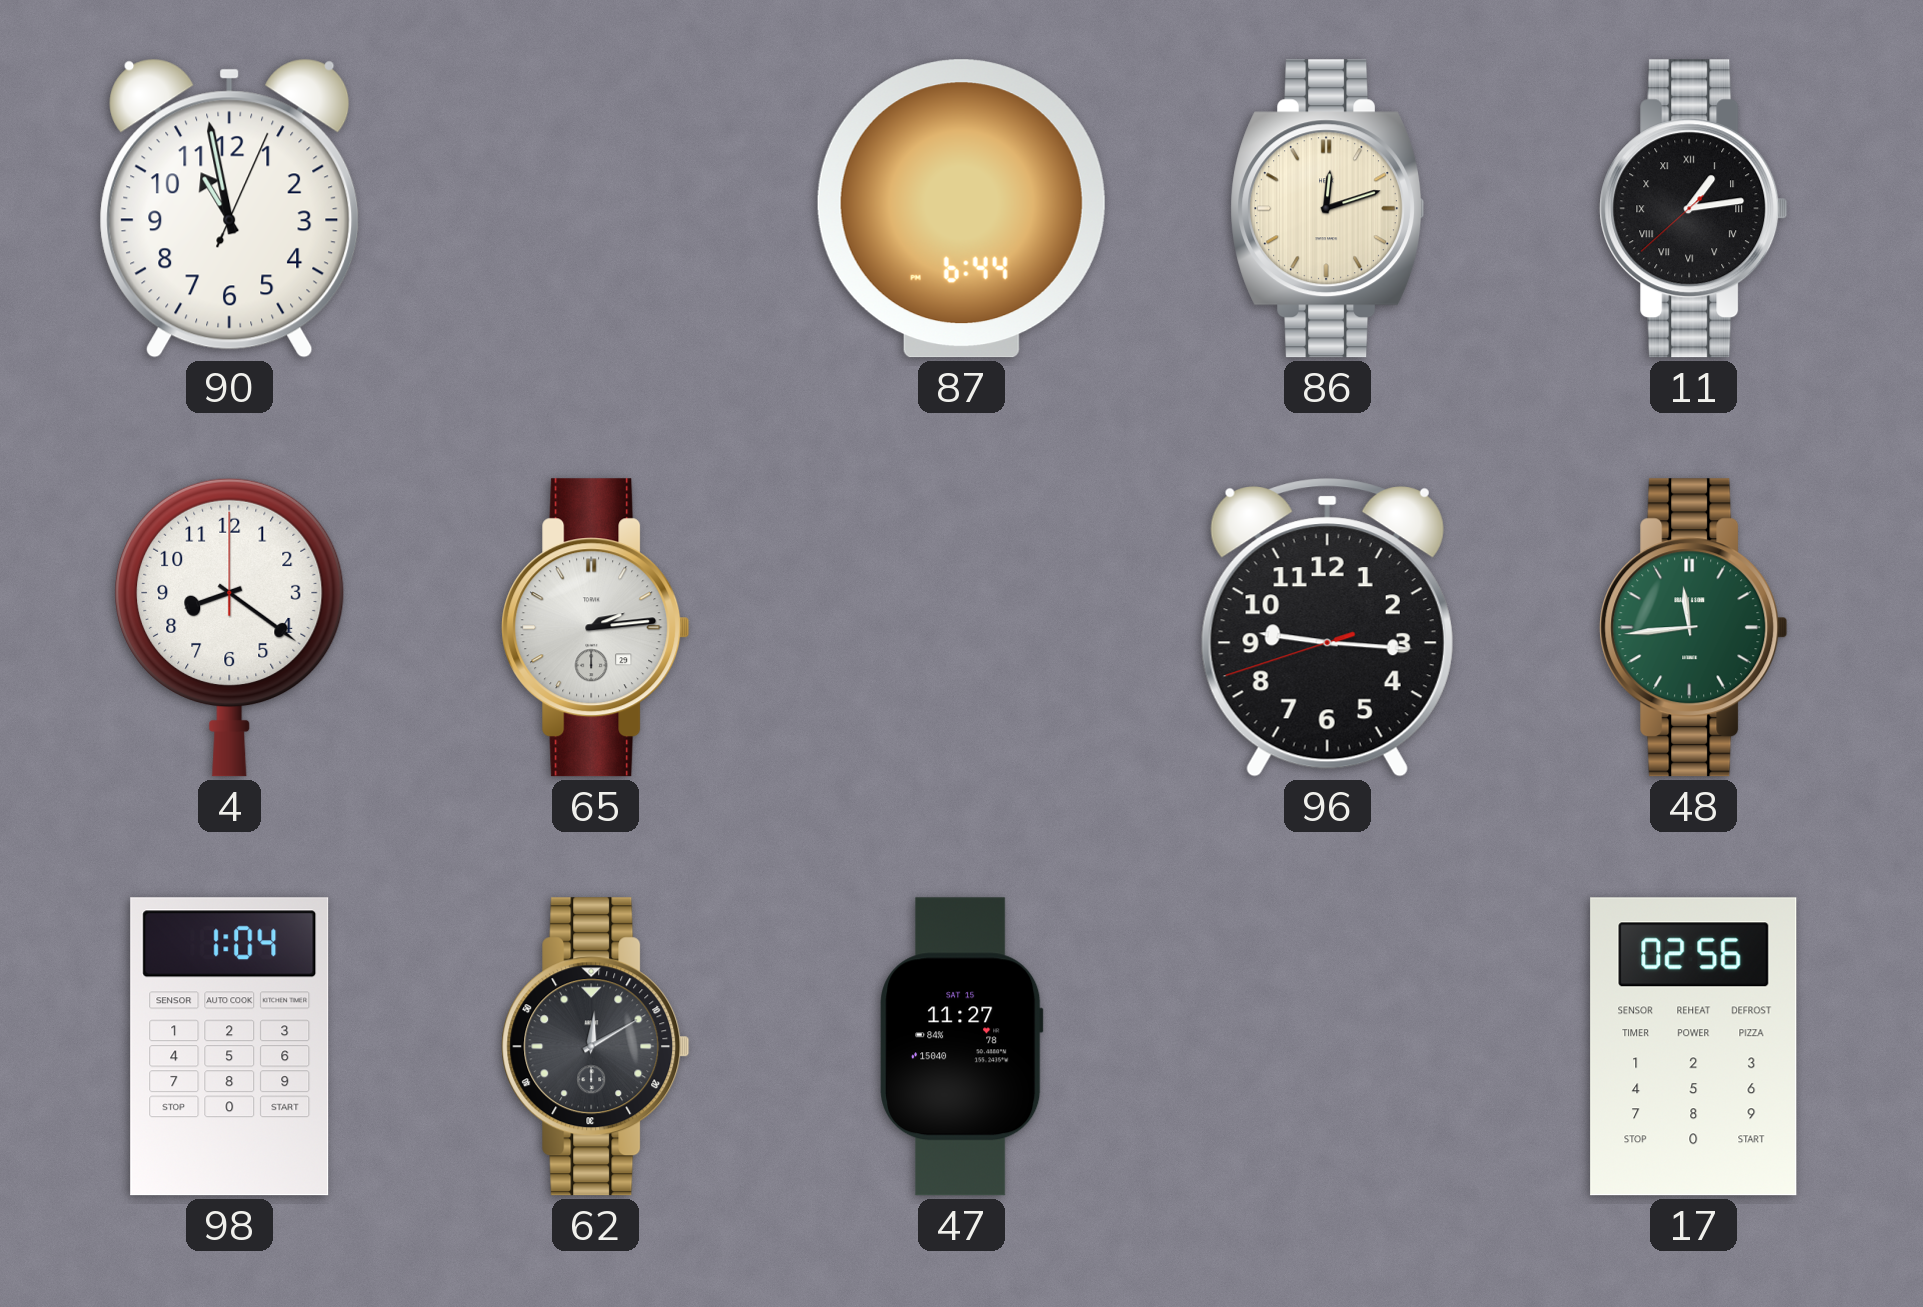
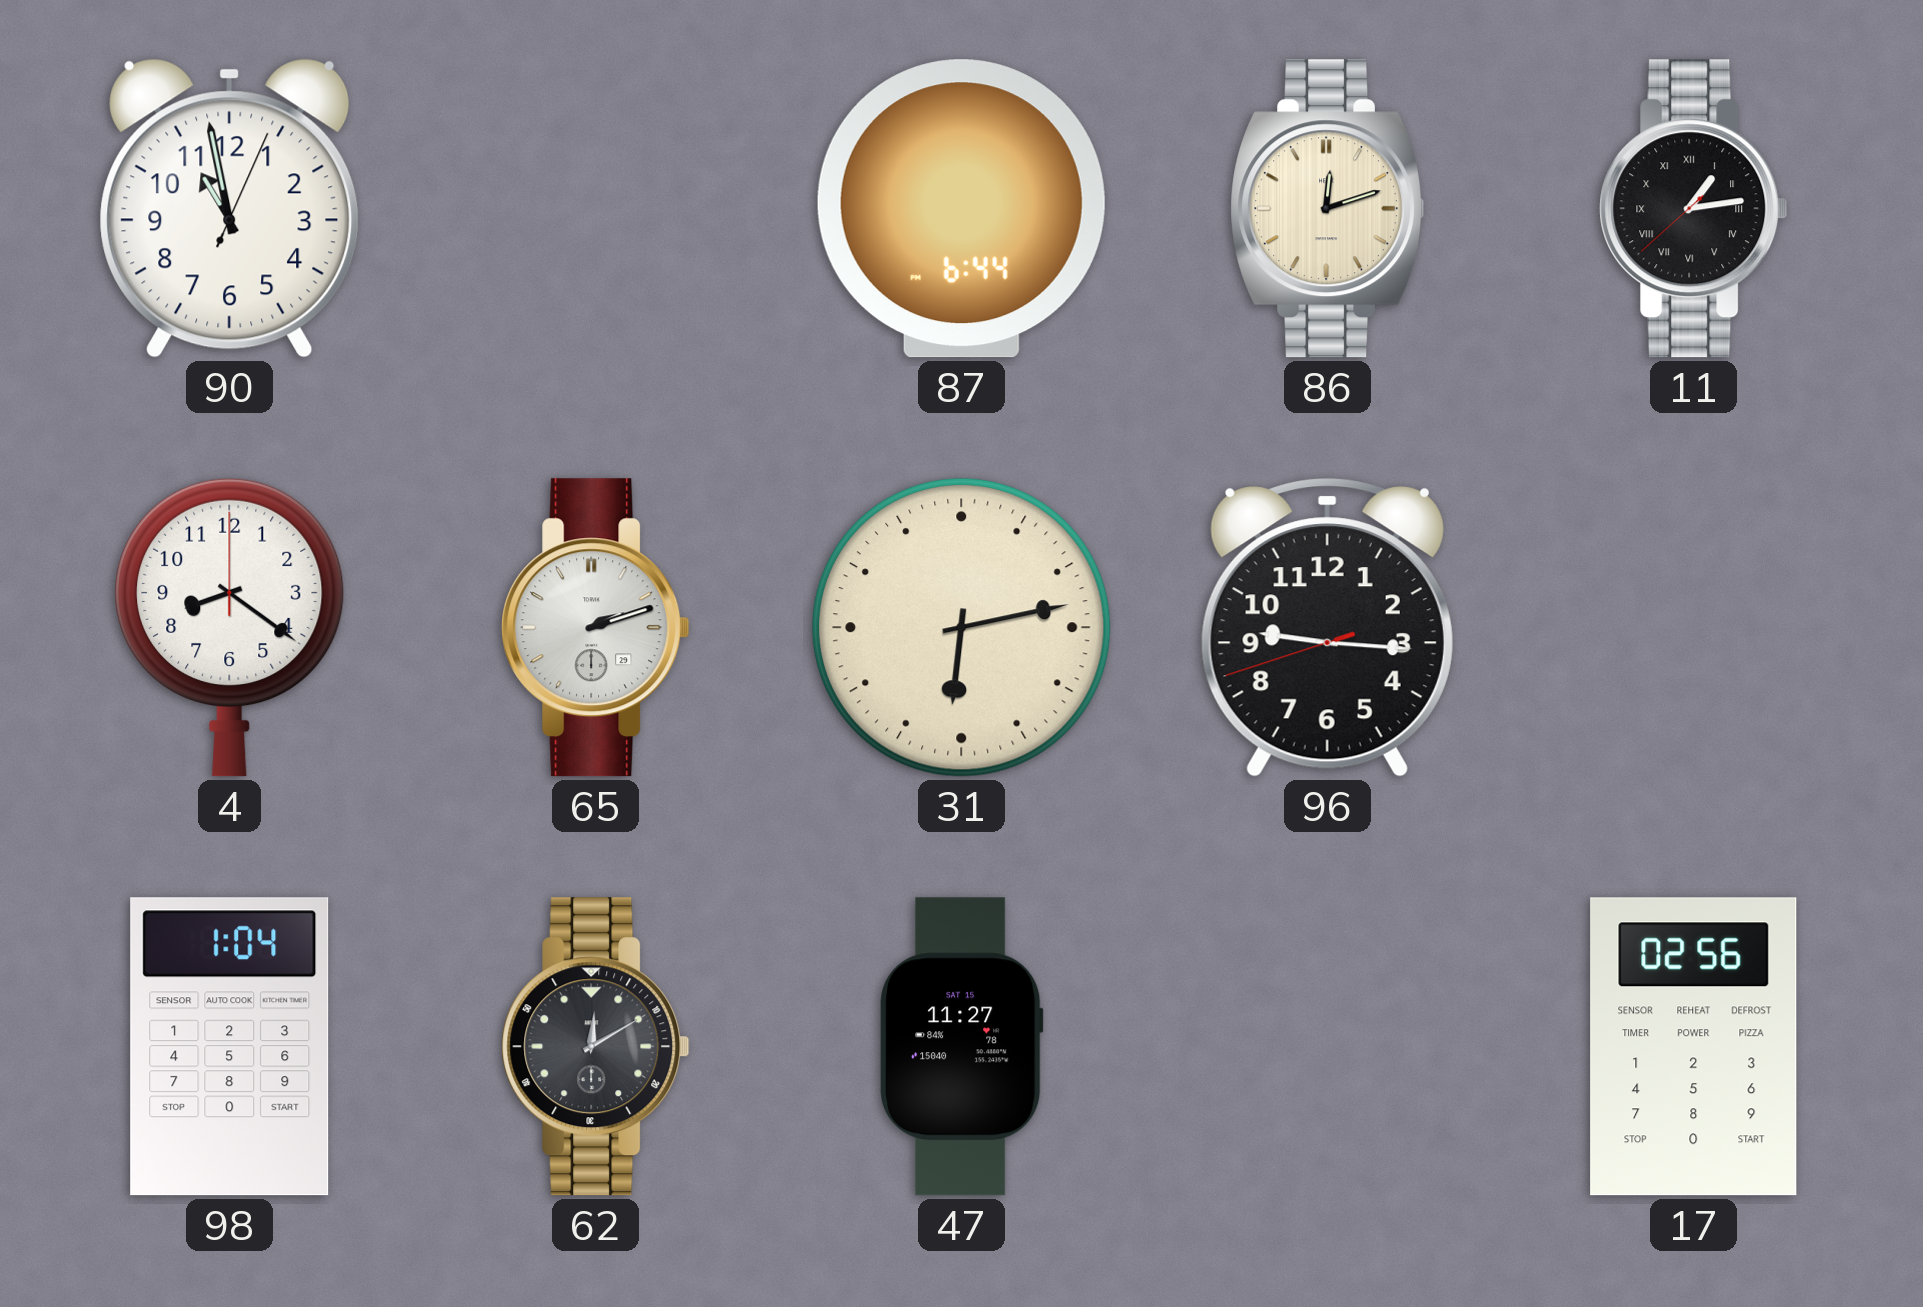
65: 2:14 -> 2:12
31: none -> 6:13
48: 11:44 -> none
